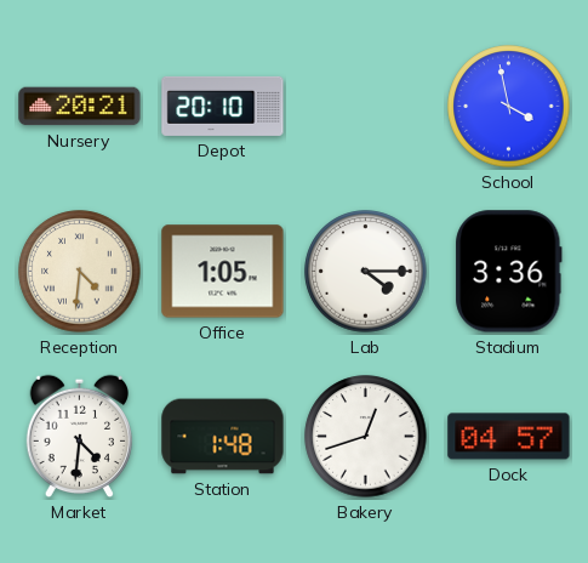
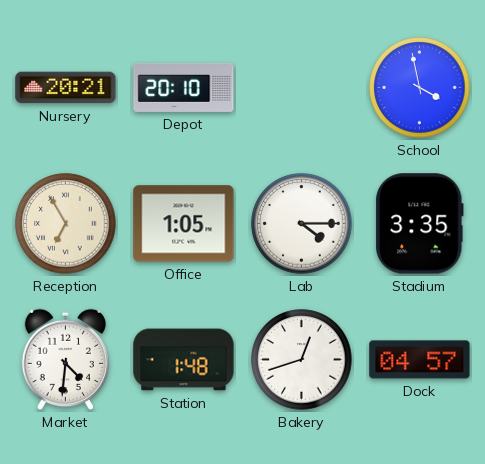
Reception: 4:31 -> 6:55
Stadium: 3:36 -> 3:35
